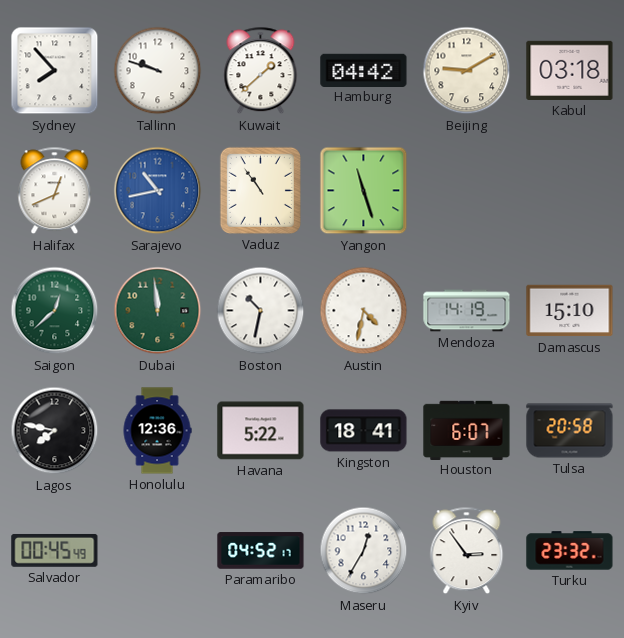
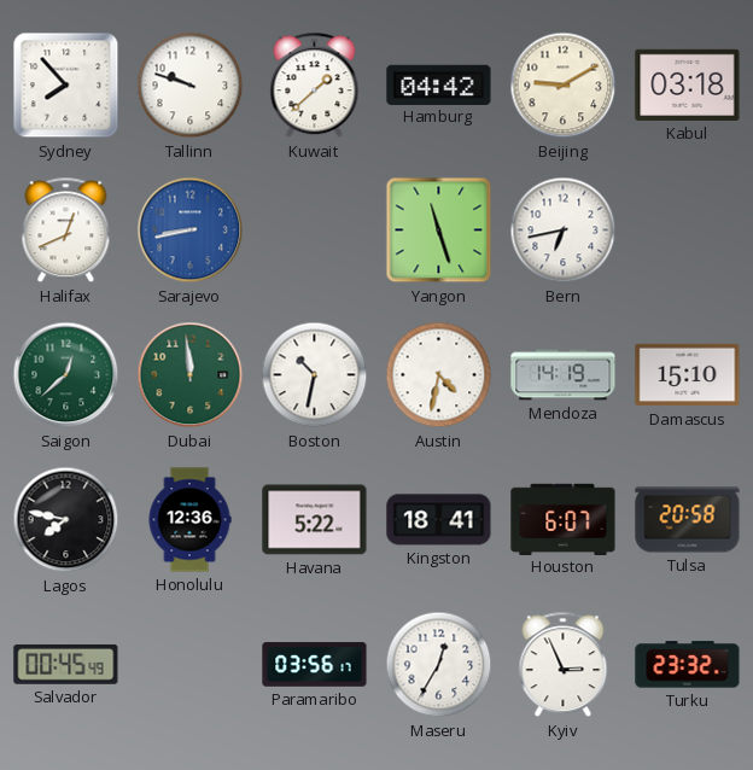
Sarajevo: 10:43 -> 8:43
Vaduz: 10:54 -> none
Bern: none -> 6:43
Paramaribo: 04:52 -> 03:56
Kyiv: 2:54 -> 2:56
